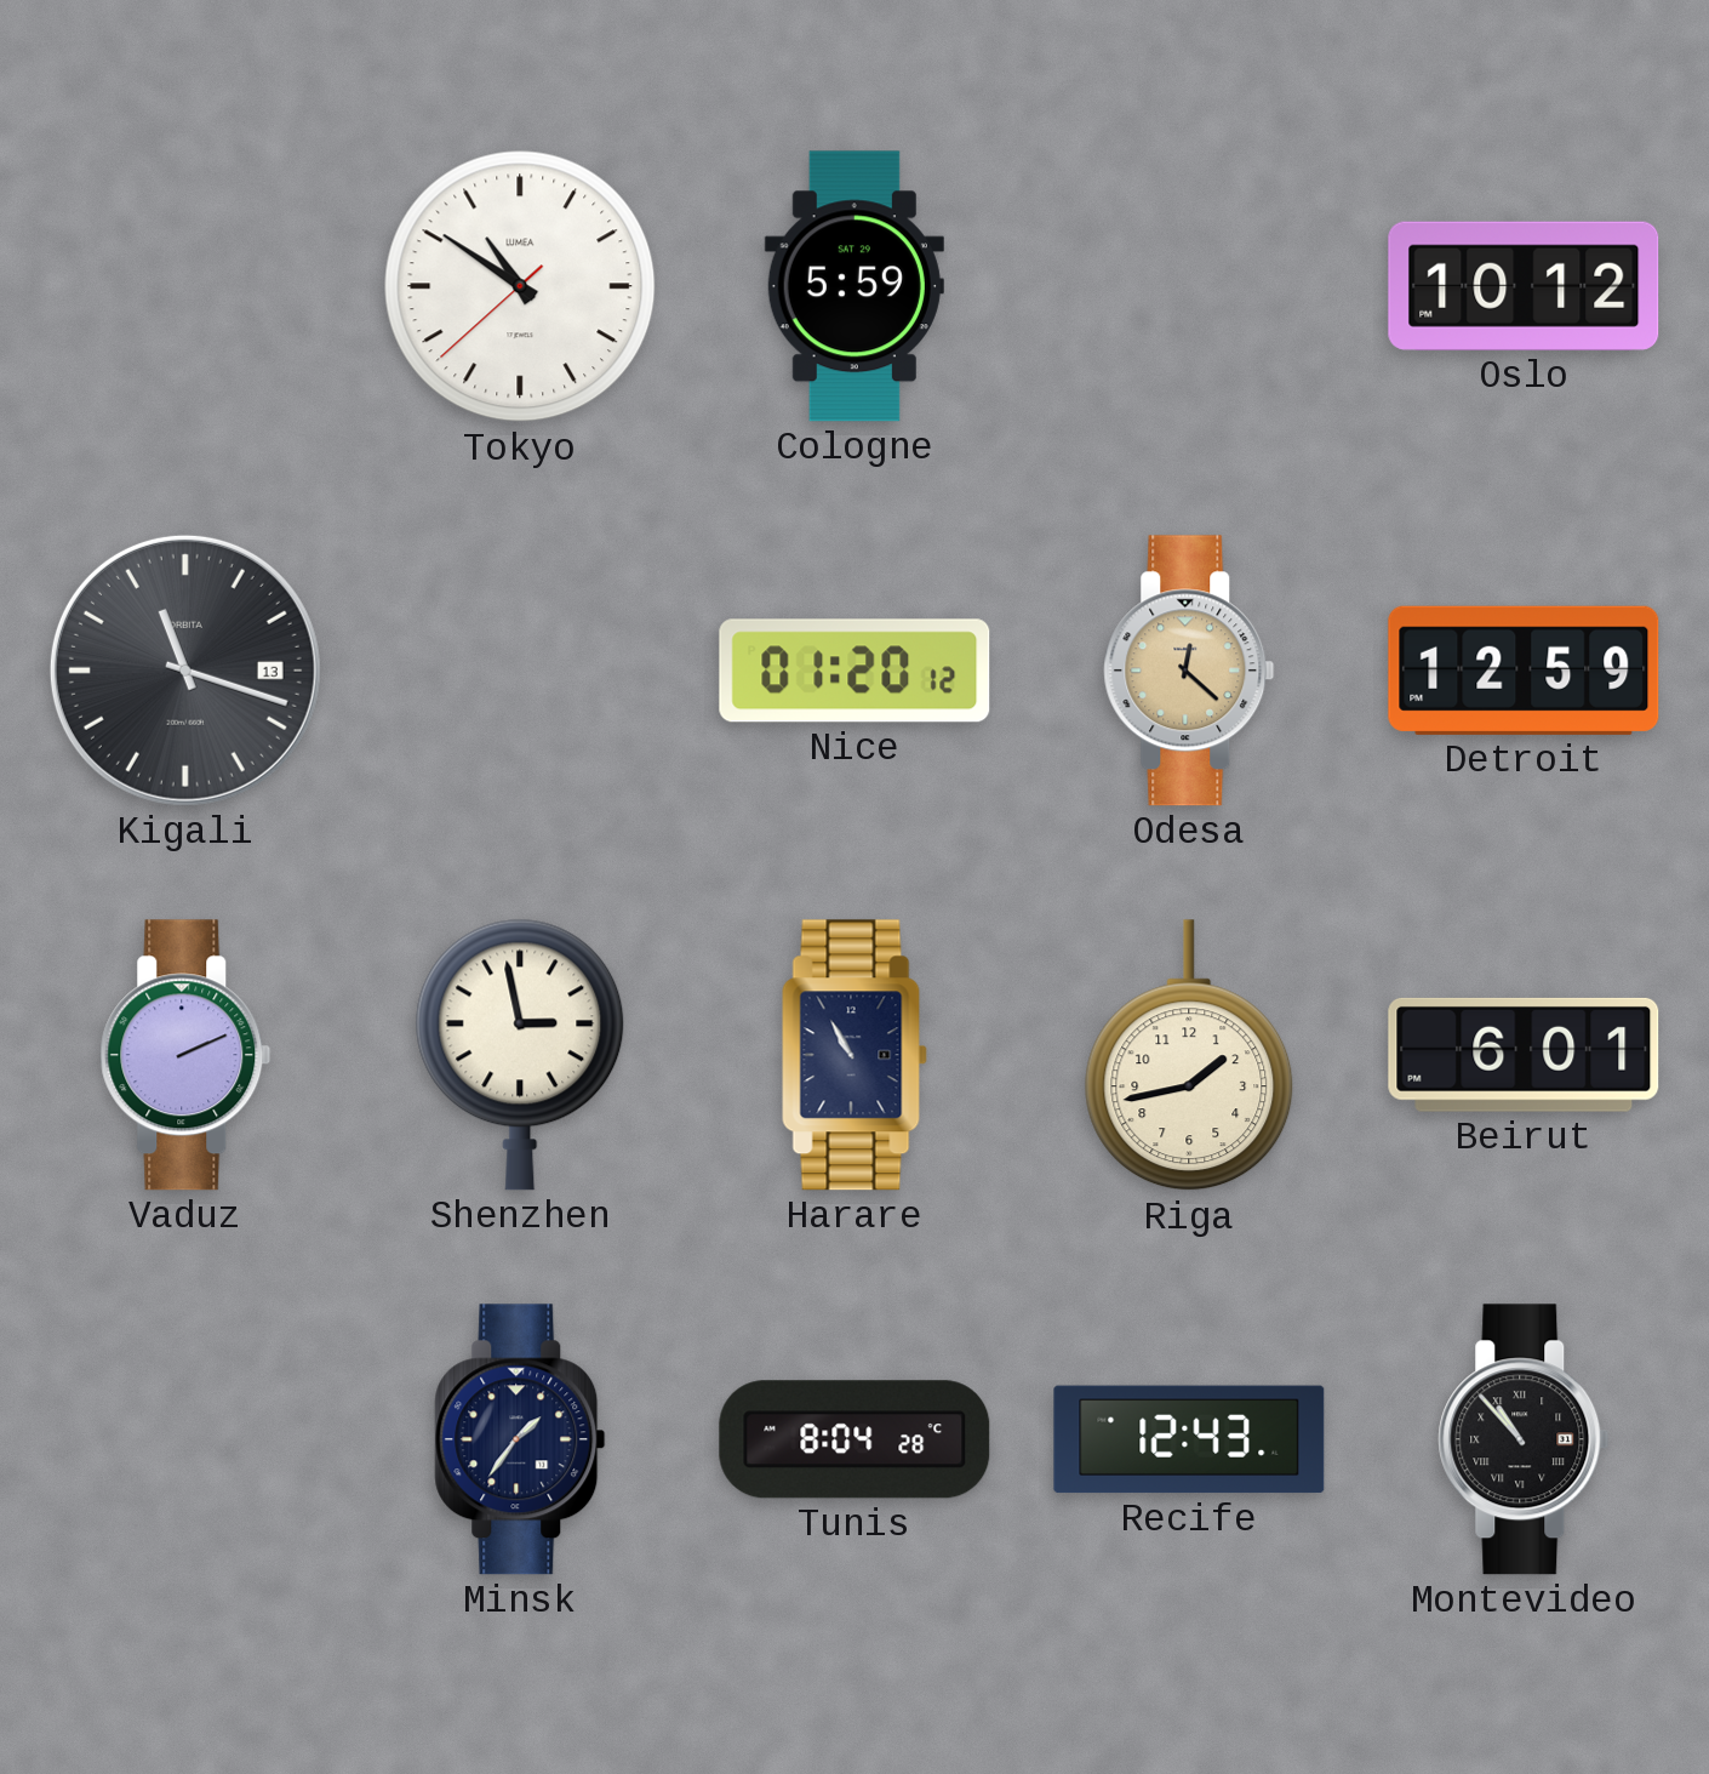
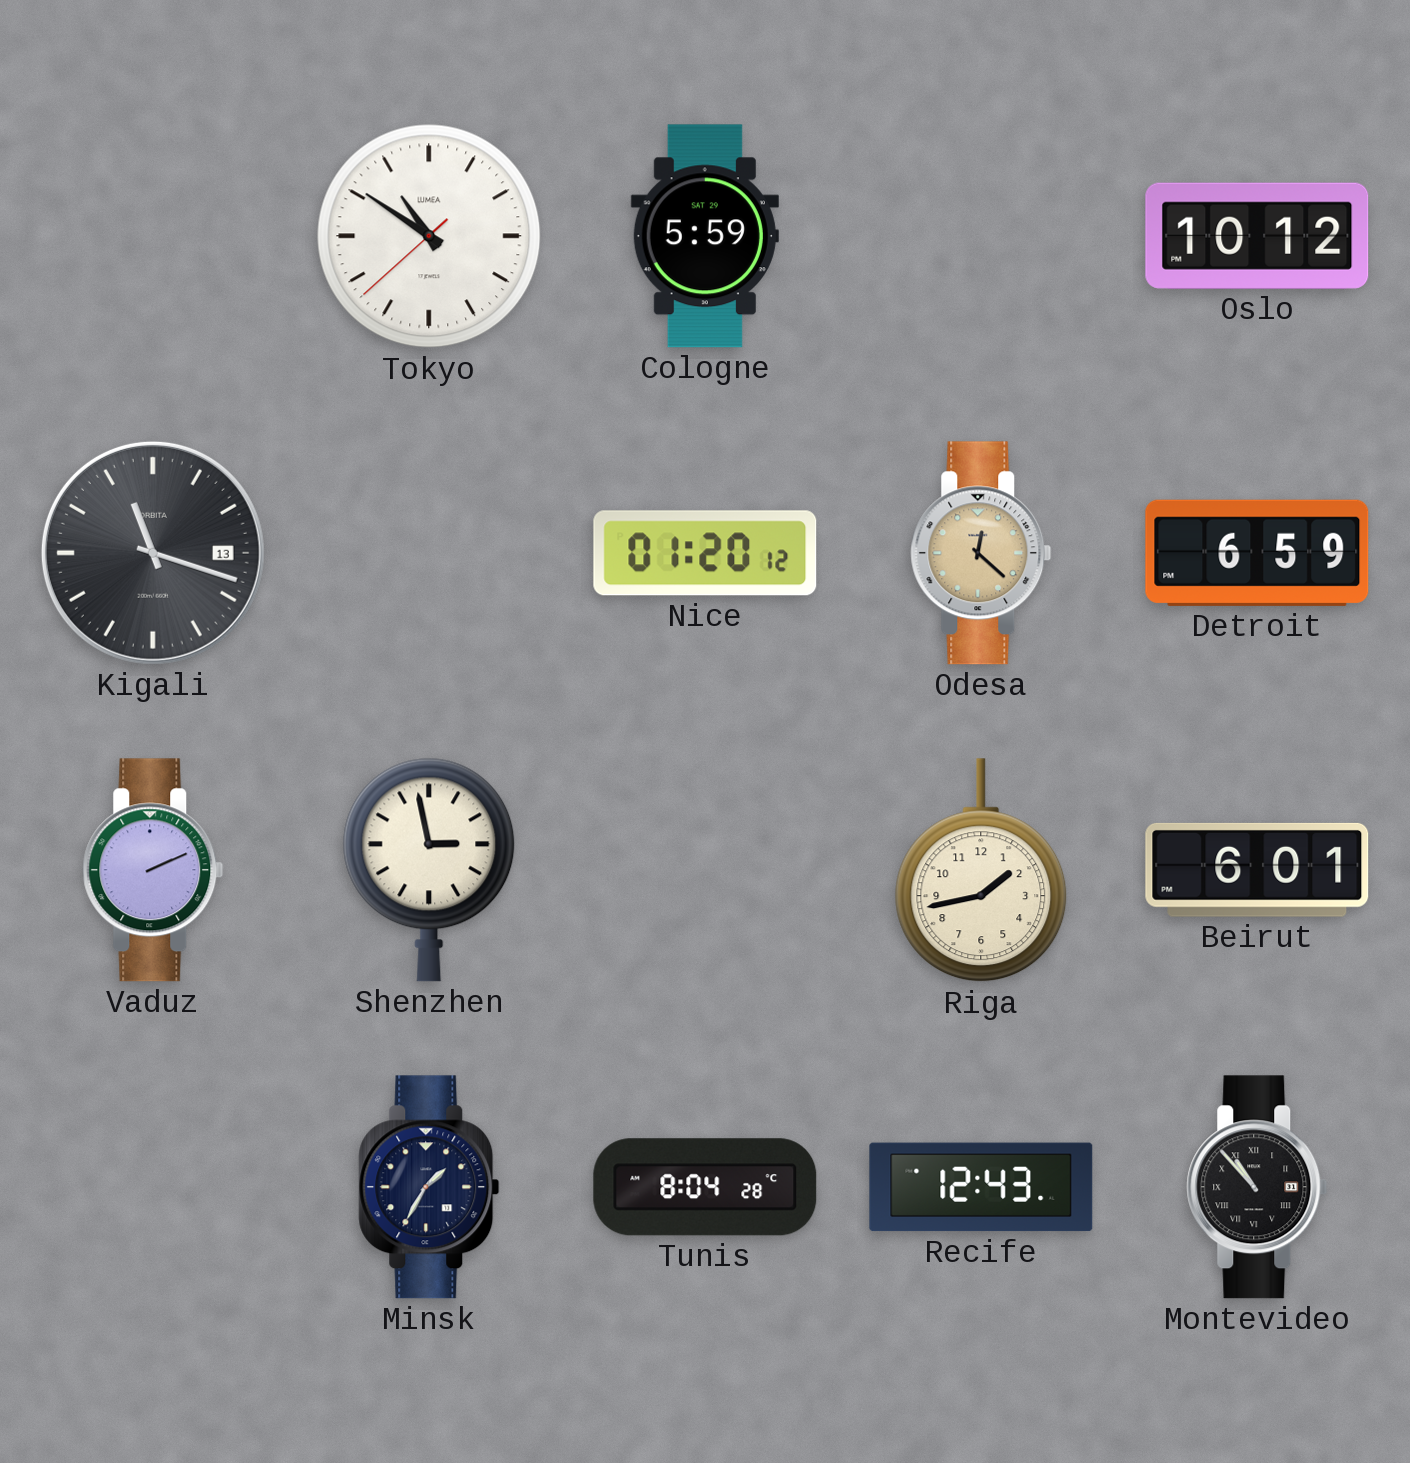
Detroit: 12:59 -> 6:59
Harare: 10:55 -> none
Minsk: 1:36 -> 1:35
